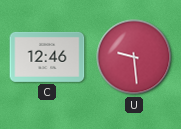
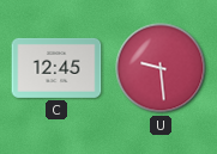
C: 12:46 -> 12:45
